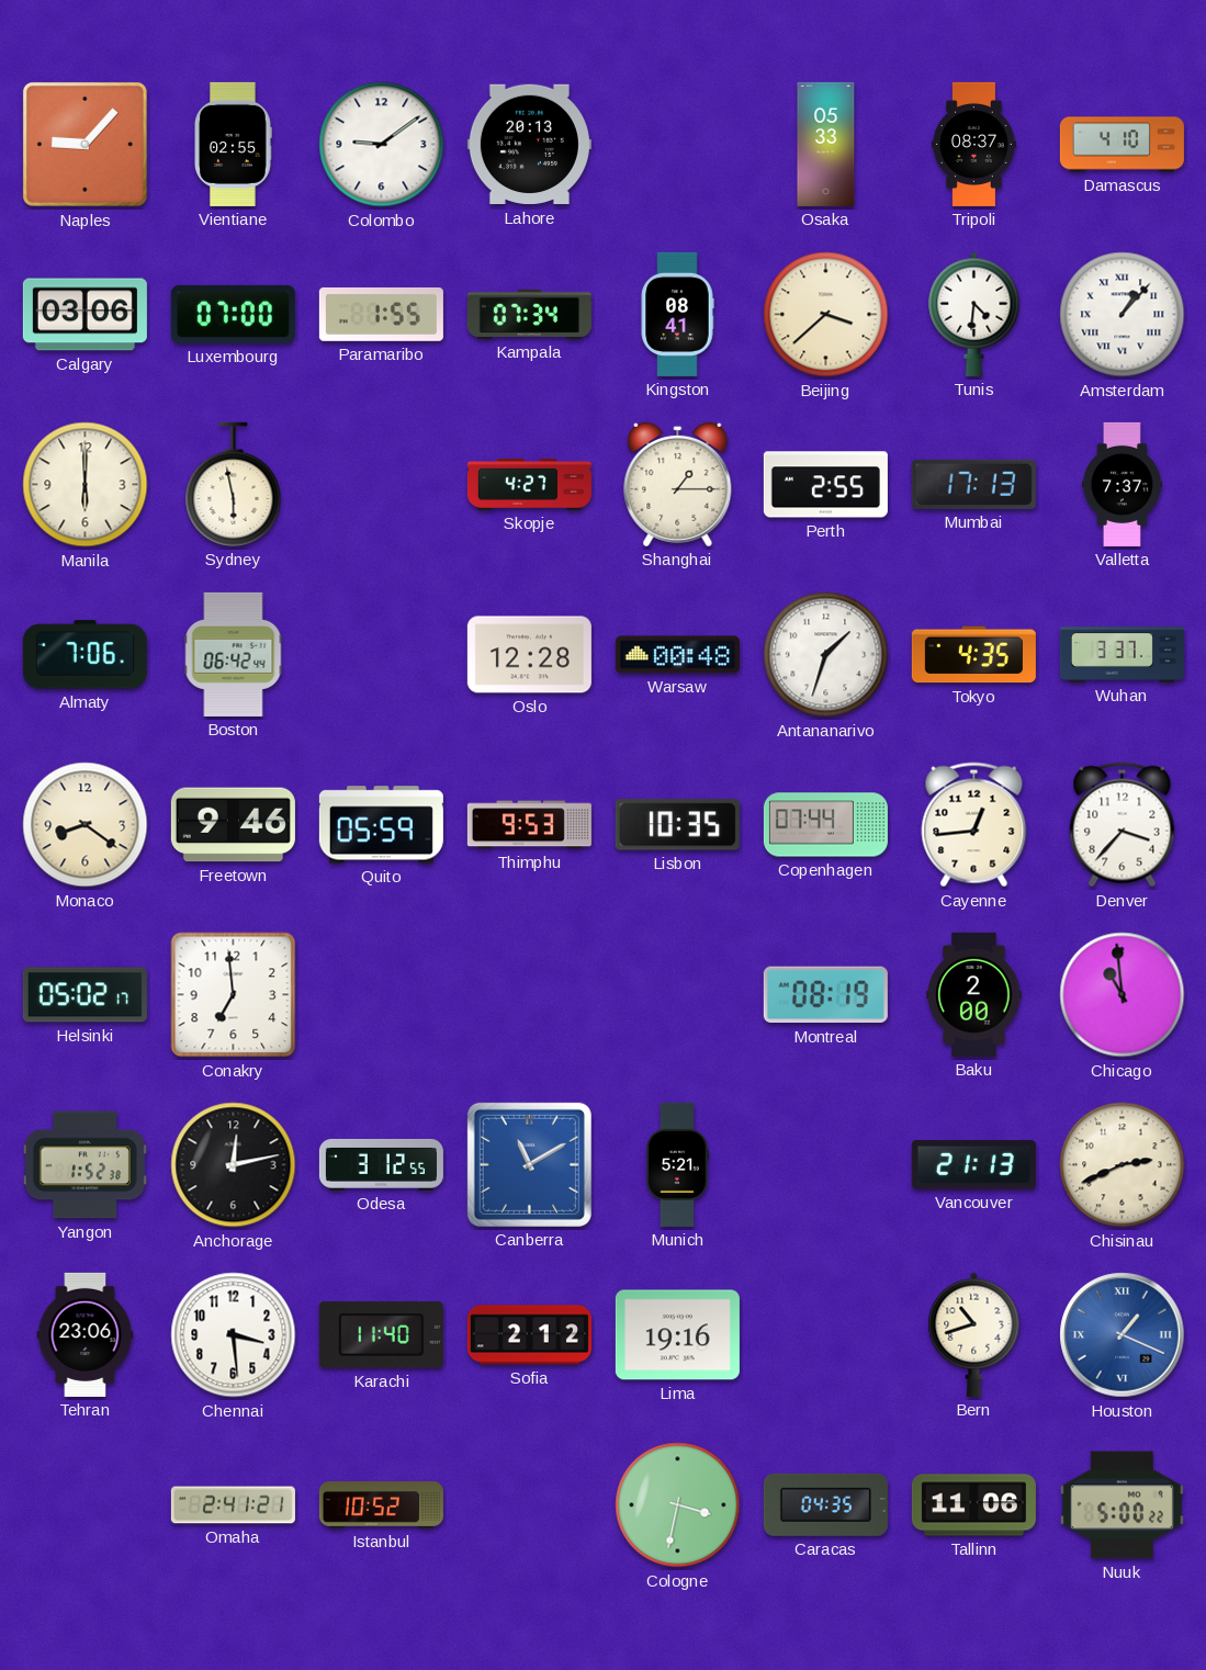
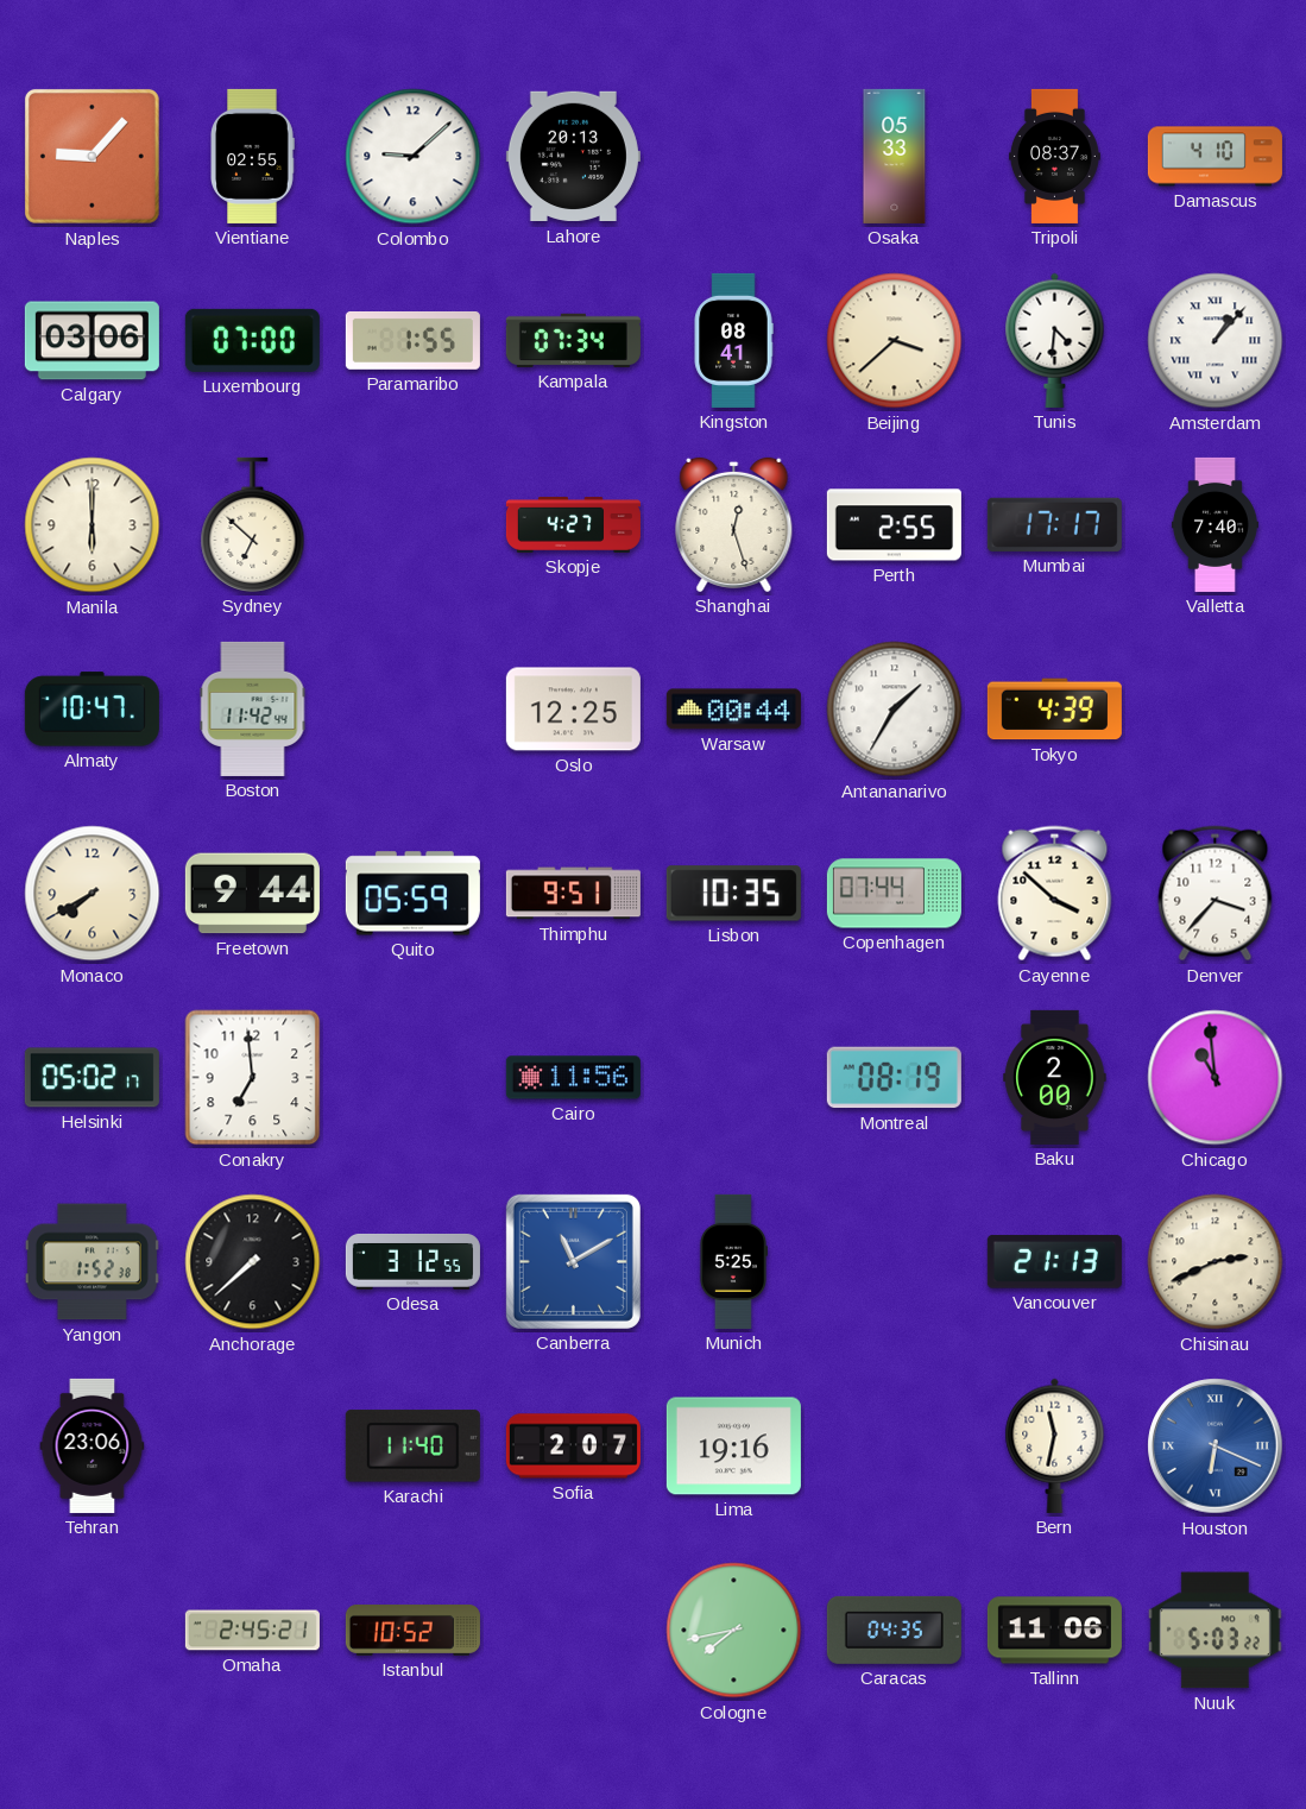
Colombo: 9:09 -> 9:08
Sydney: 5:58 -> 6:52
Shanghai: 1:15 -> 12:27
Mumbai: 17:13 -> 17:17
Valletta: 7:37 -> 7:40
Almaty: 7:06 -> 10:47
Boston: 06:42 -> 11:42
Oslo: 12:28 -> 12:25
Warsaw: 00:48 -> 00:44
Antananarivo: 1:33 -> 1:35
Tokyo: 4:35 -> 4:39
Wuhan: 3:37 -> none
Monaco: 8:21 -> 7:40
Freetown: 9:46 -> 9:44
Thimphu: 9:53 -> 9:51
Cayenne: 12:44 -> 3:52
Cairo: none -> 11:56
Anchorage: 12:13 -> 7:38
Munich: 5:21 -> 5:25
Chennai: 3:29 -> none
Sofia: 2:12 -> 2:07
Bern: 10:42 -> 11:32
Houston: 1:19 -> 6:19
Omaha: 2:41 -> 2:45
Cologne: 3:32 -> 7:43
Nuuk: 5:00 -> 5:03
